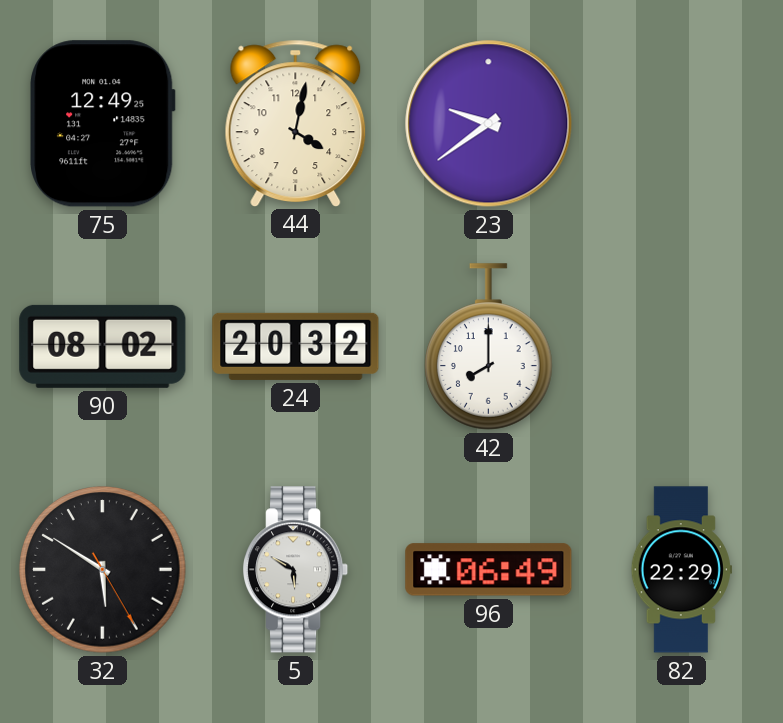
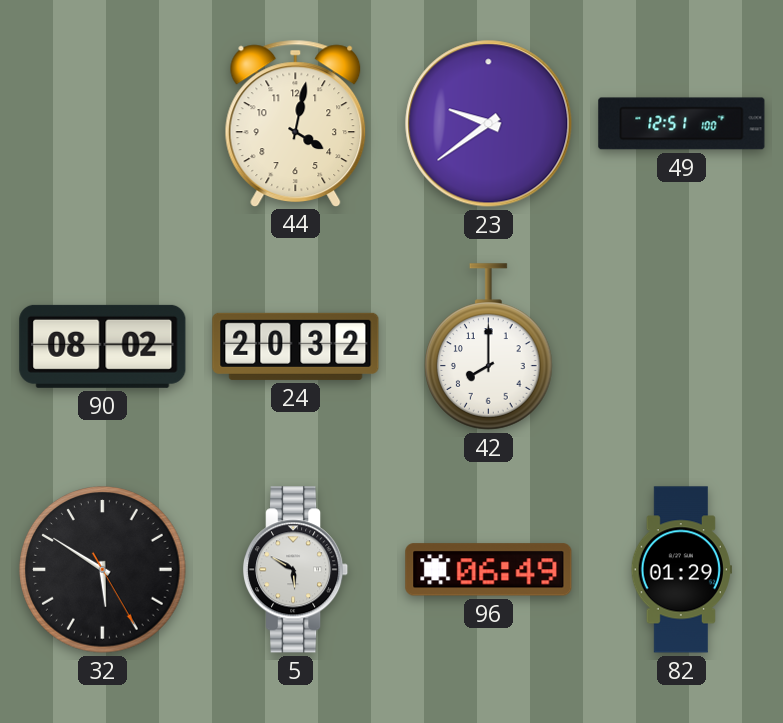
75: 12:49 -> none
49: none -> 12:51
82: 22:29 -> 01:29
